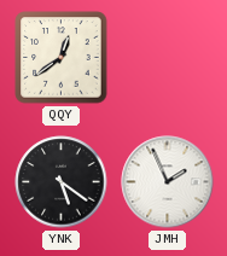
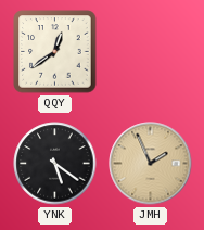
JMH dial: white -> champagne
